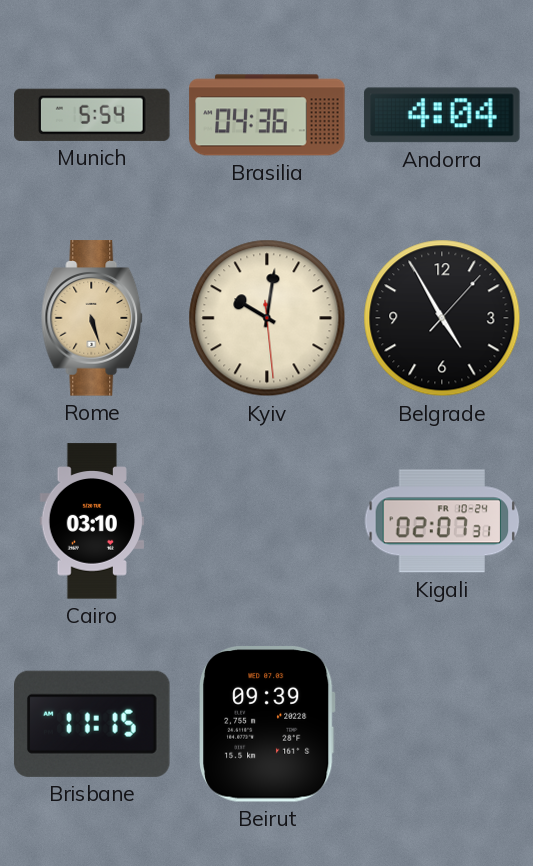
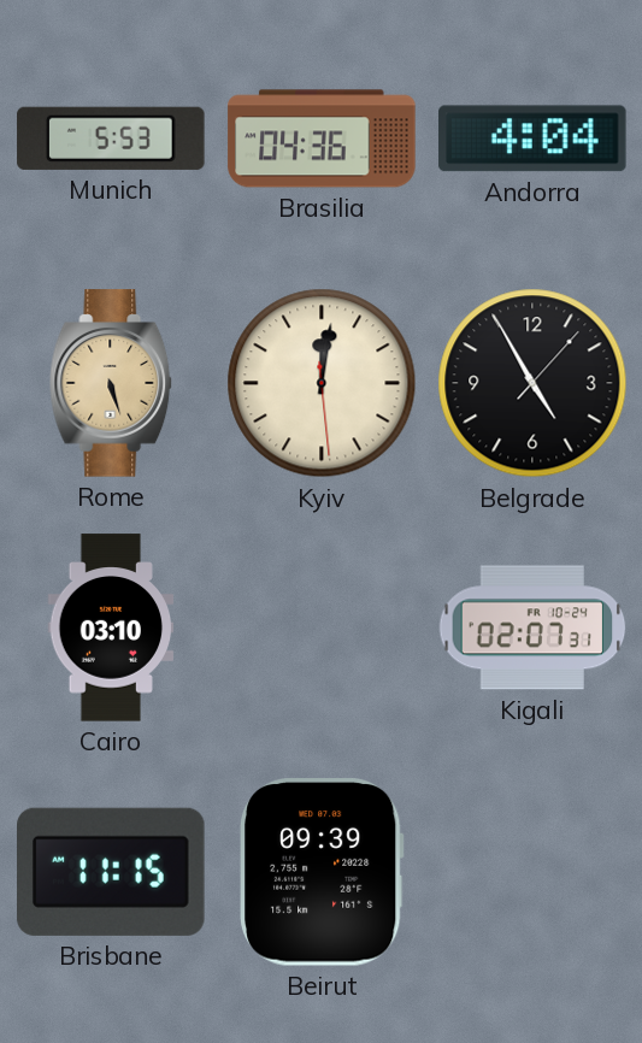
Munich: 5:54 -> 5:53
Kyiv: 10:01 -> 12:01
